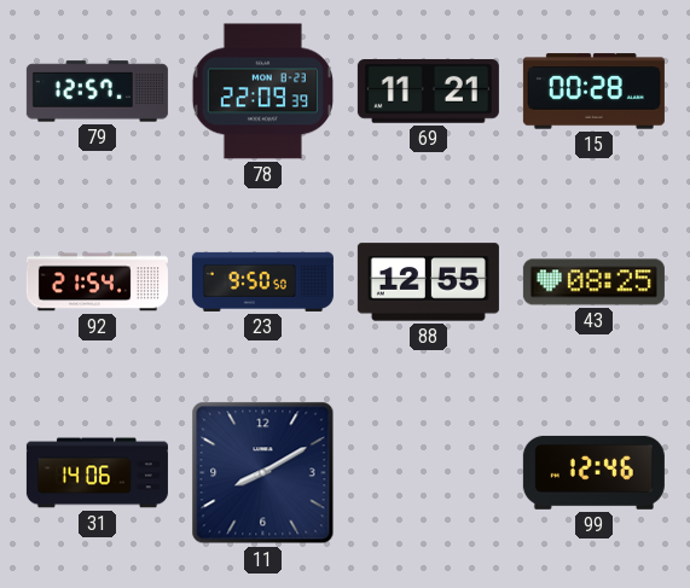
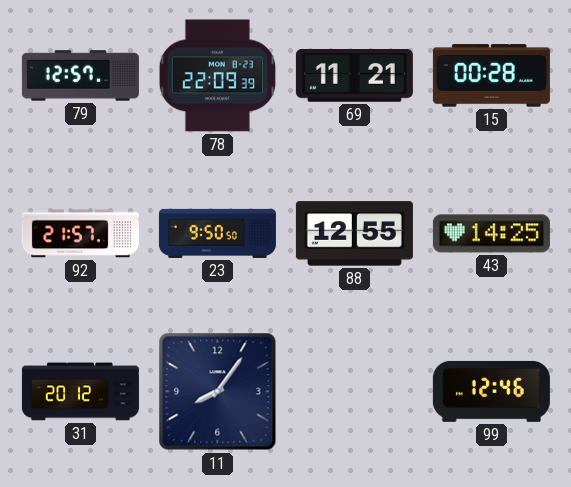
92: 21:54 -> 21:57
43: 08:25 -> 14:25
31: 14:06 -> 20:12
11: 8:10 -> 8:06
